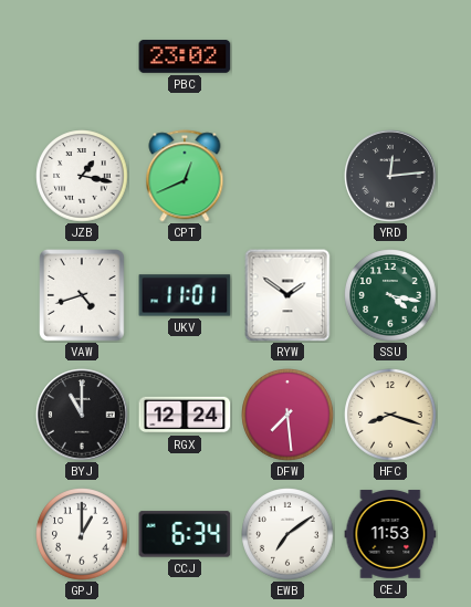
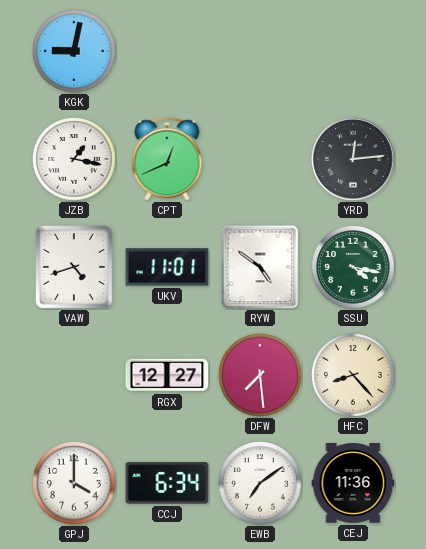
KGK: none -> 9:02
PBC: 23:02 -> none
RYW: 1:51 -> 4:51
BYJ: 11:00 -> none
RGX: 12:24 -> 12:27
HFC: 8:18 -> 8:23
GPJ: 1:00 -> 4:00
CEJ: 11:53 -> 11:36
